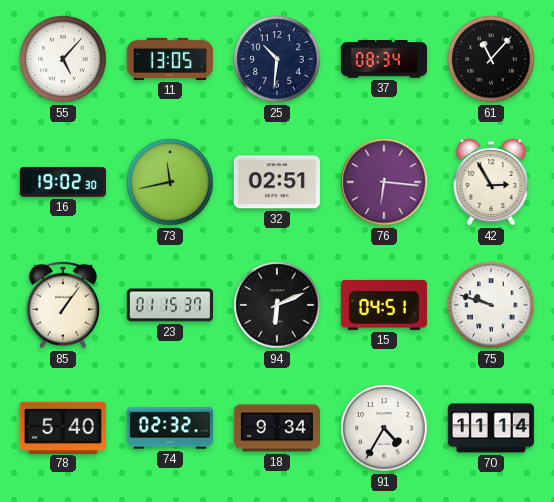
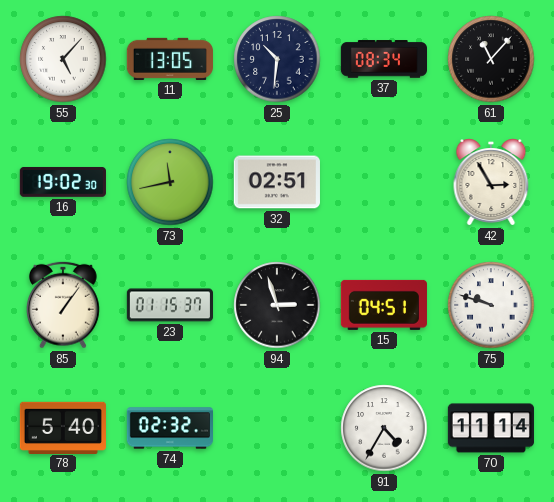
76: 6:16 -> none
94: 6:11 -> 2:57
18: 9:34 -> none
